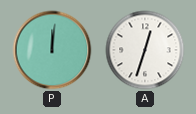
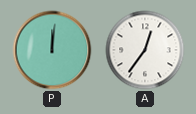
A: 12:33 -> 12:36
